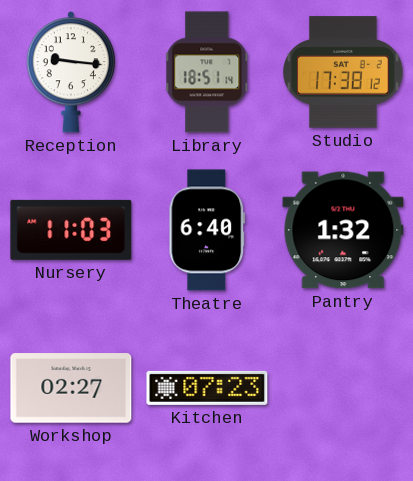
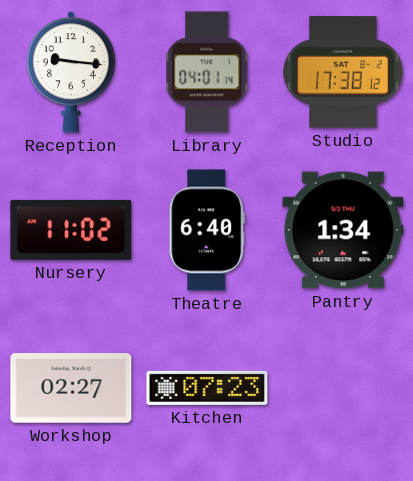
Library: 18:51 -> 04:01
Nursery: 11:03 -> 11:02
Pantry: 1:32 -> 1:34
